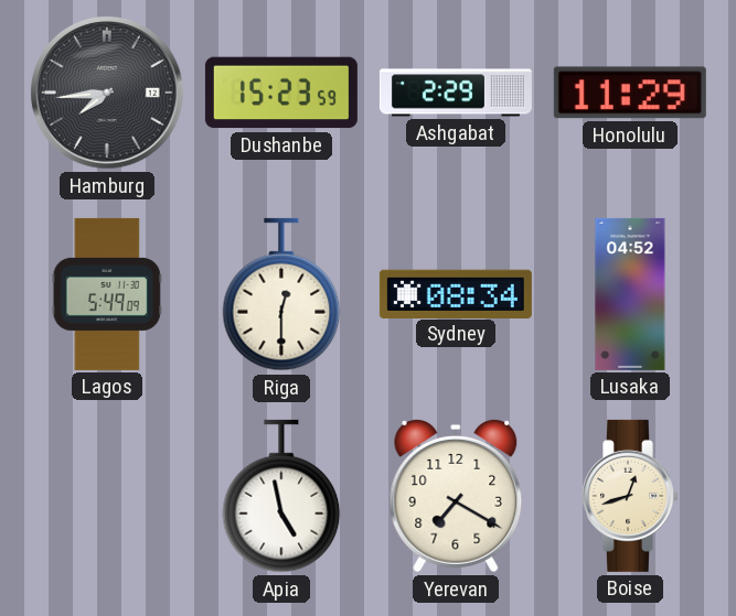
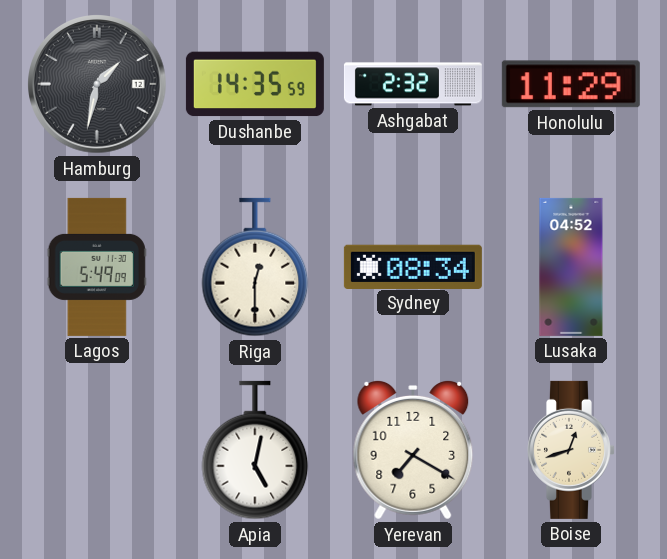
Hamburg: 7:44 -> 1:32
Dushanbe: 15:23 -> 14:35
Ashgabat: 2:29 -> 2:32
Apia: 4:58 -> 5:02
